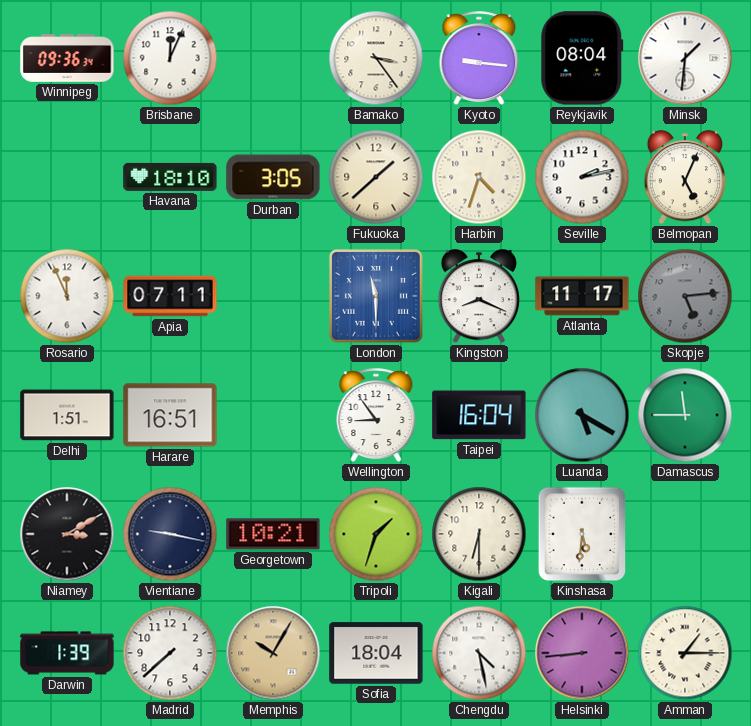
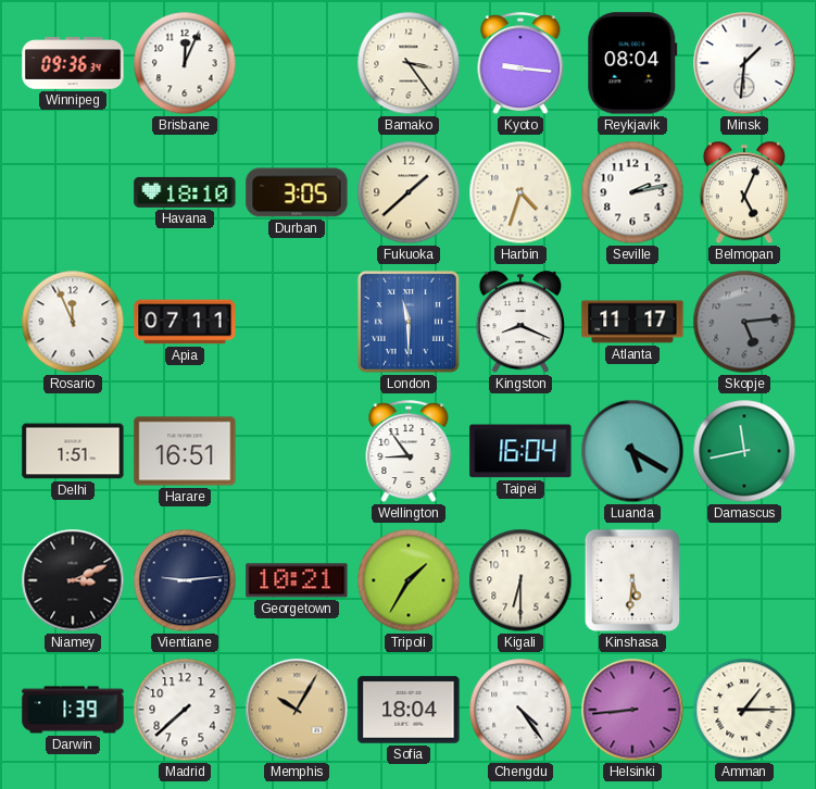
Damascus: 11:45 -> 11:43
Niamey: 3:10 -> 3:11
Vientiane: 9:17 -> 9:14
Tripoli: 1:33 -> 1:35
Chengdu: 4:28 -> 4:24
